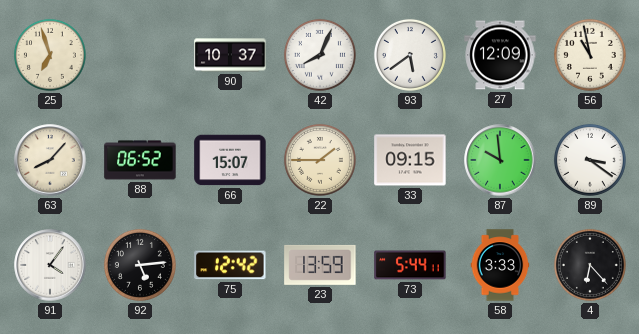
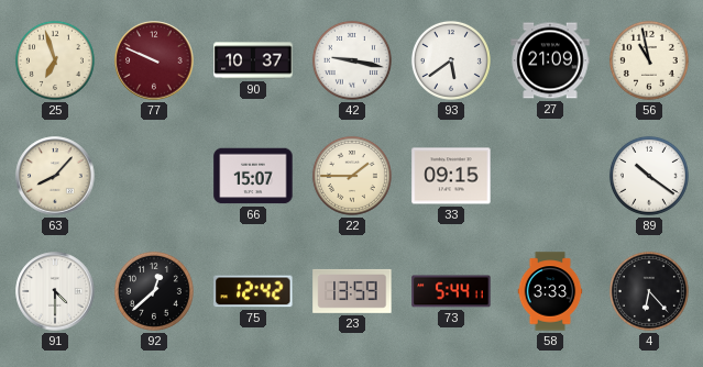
77: none -> 9:49
42: 8:04 -> 9:17
27: 12:09 -> 21:09
88: 06:52 -> none
87: 9:59 -> none
89: 3:21 -> 10:21
91: 4:06 -> 4:30
92: 5:14 -> 12:38
